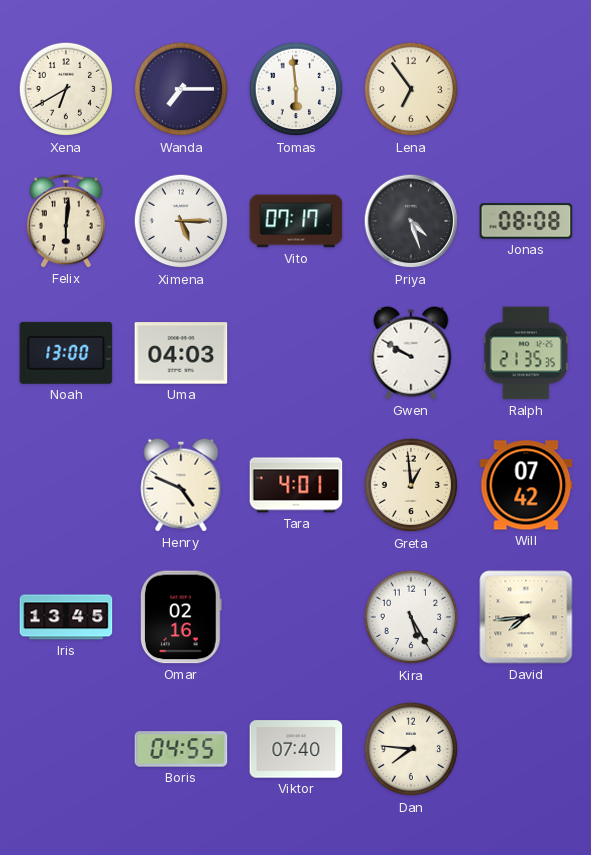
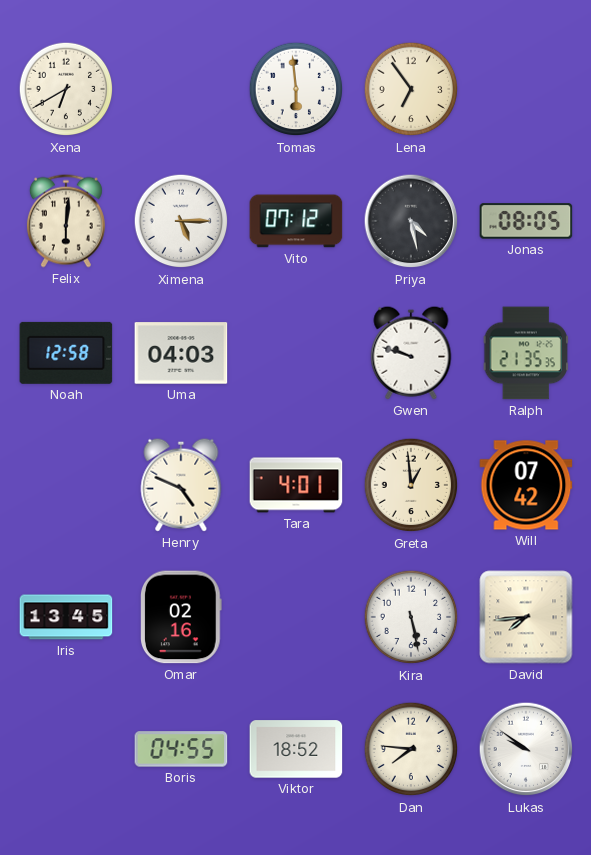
Wanda: 7:15 -> none
Vito: 07:17 -> 07:12
Priya: 4:27 -> 4:28
Jonas: 08:08 -> 08:05
Noah: 13:00 -> 12:58
Gwen: 9:50 -> 9:48
Kira: 5:25 -> 5:28
Viktor: 07:40 -> 18:52
Lukas: none -> 9:51
